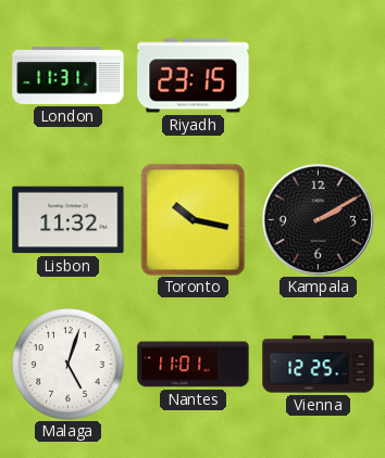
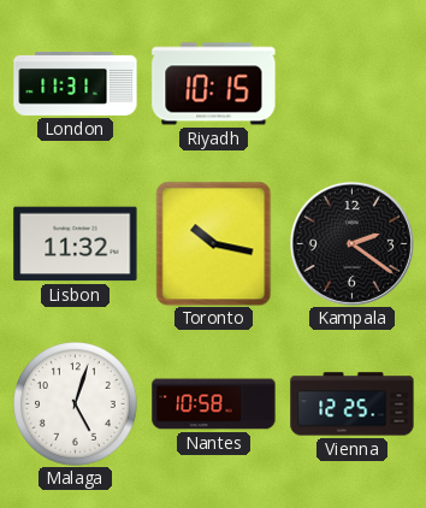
Riyadh: 23:15 -> 10:15
Kampala: 2:10 -> 2:21
Nantes: 11:01 -> 10:58
